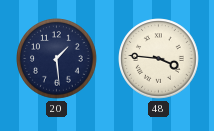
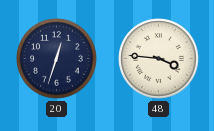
20: 1:29 -> 12:33
